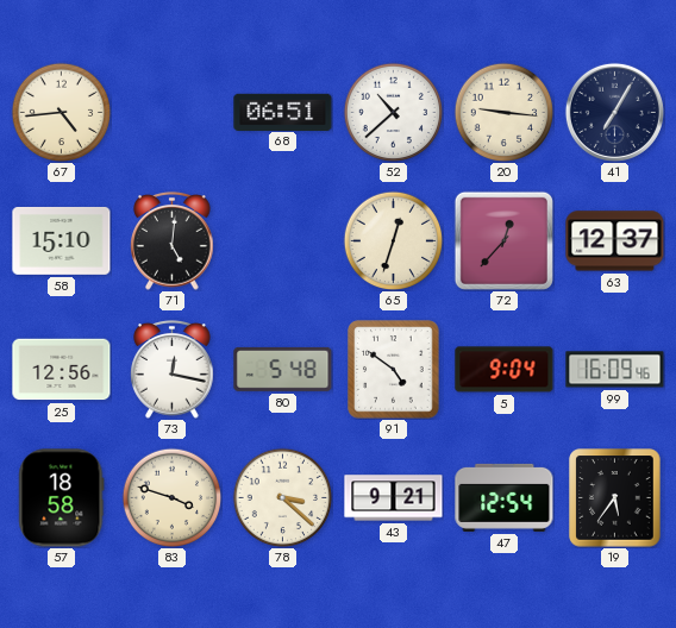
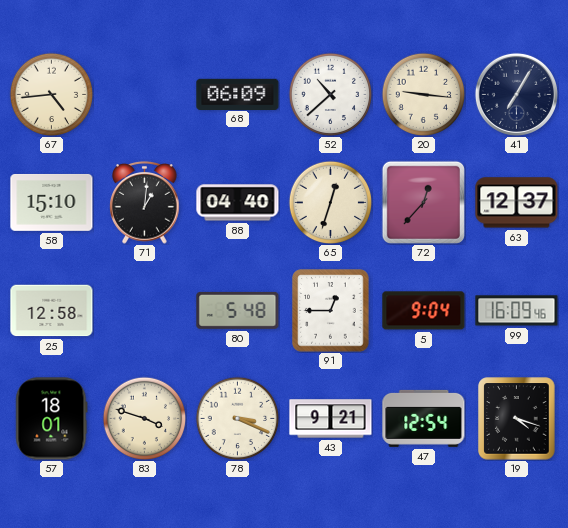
68: 06:51 -> 06:09
71: 5:01 -> 1:01
88: none -> 04:40
25: 12:56 -> 12:58
73: 12:17 -> none
91: 4:51 -> 12:45
57: 18:58 -> 18:01
78: 3:22 -> 3:19
19: 5:36 -> 4:18
